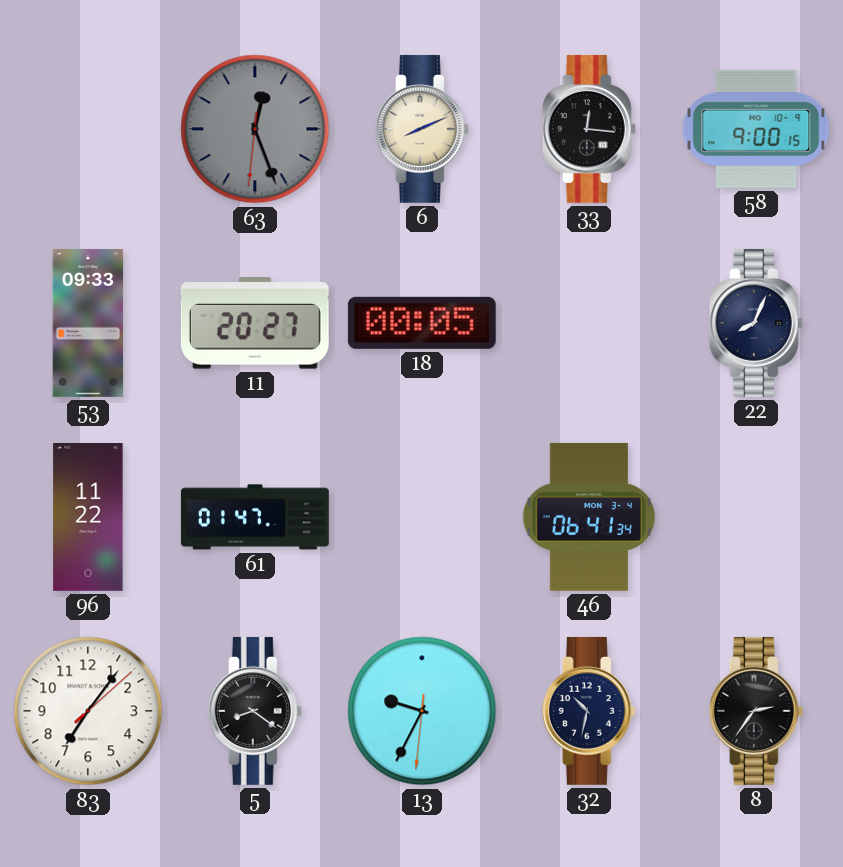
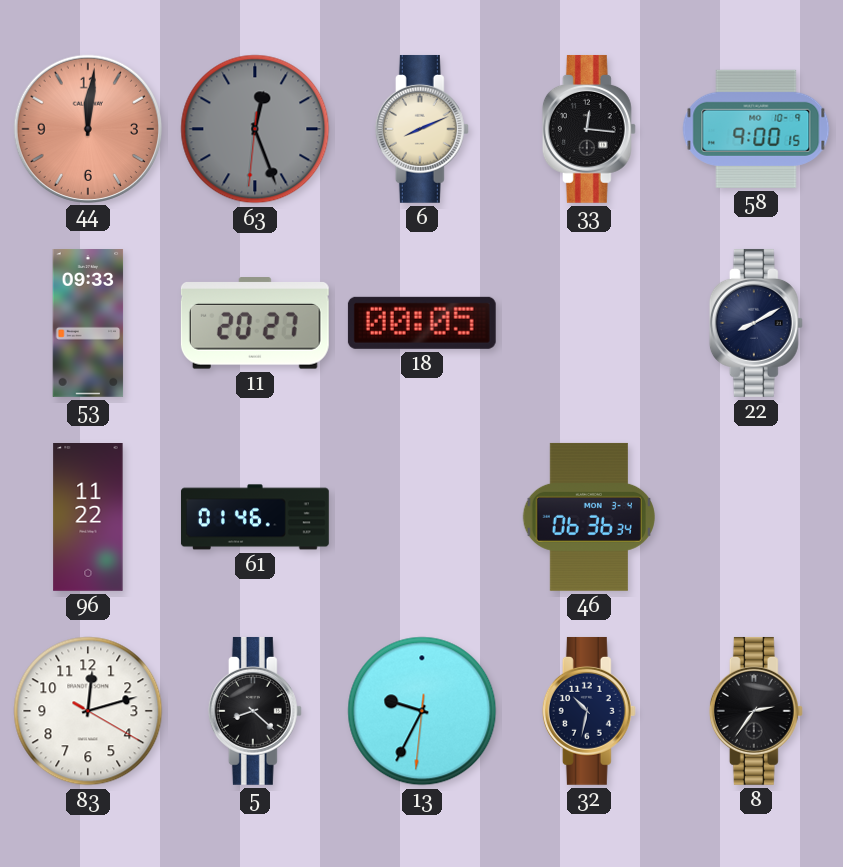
44: none -> 12:01
22: 8:04 -> 8:10
61: 01:47 -> 01:46
46: 06:41 -> 06:36
83: 7:06 -> 12:12
5: 8:21 -> 8:22
